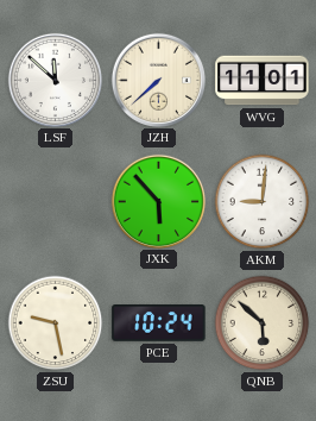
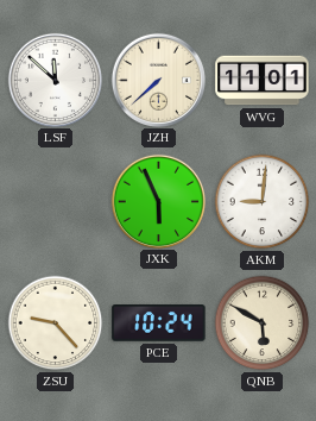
JXK: 5:53 -> 5:56
ZSU: 9:28 -> 9:23
QNB: 5:52 -> 5:50
